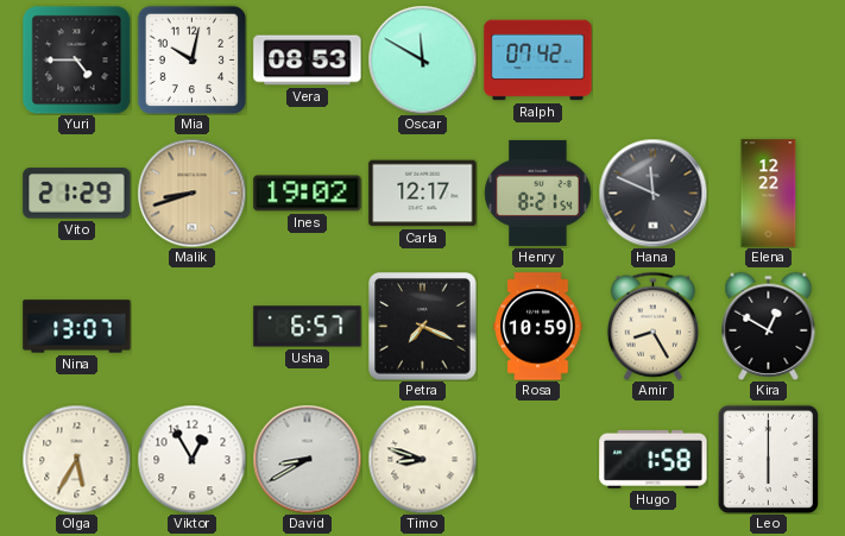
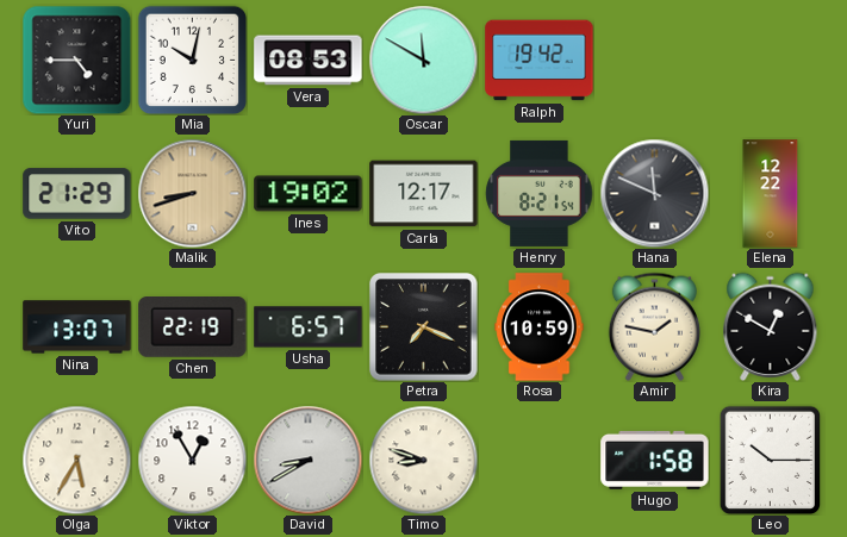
Ralph: 07:42 -> 19:42
Chen: none -> 22:19
Amir: 8:25 -> 1:47
Leo: 6:00 -> 10:15
